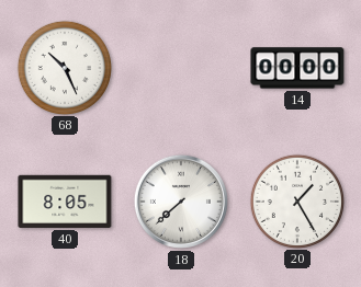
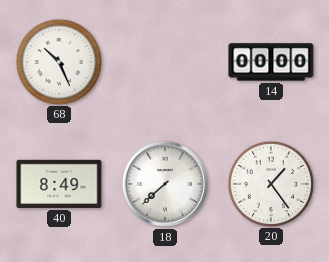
40: 8:05 -> 8:49
20: 1:25 -> 1:24
